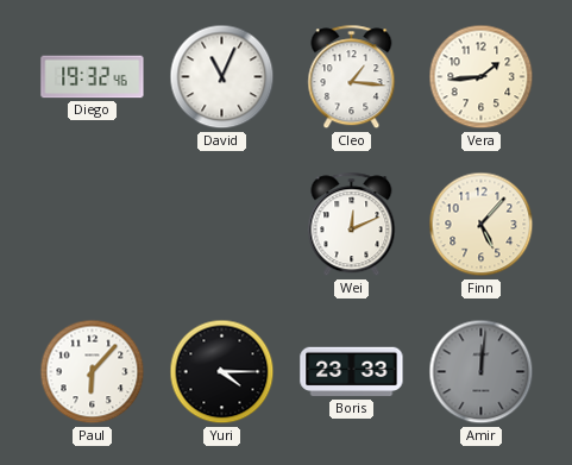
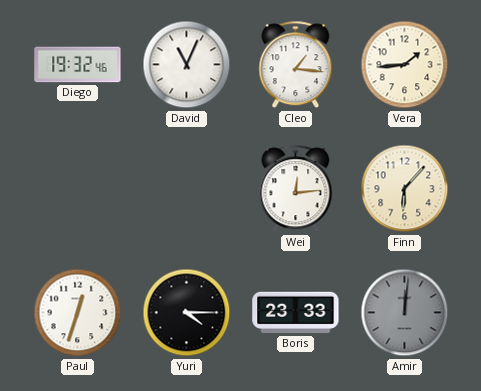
Wei: 12:11 -> 12:14
Finn: 5:07 -> 6:07
Paul: 6:07 -> 12:33
